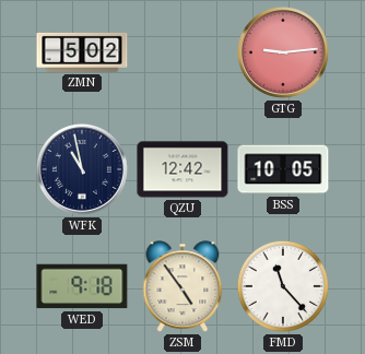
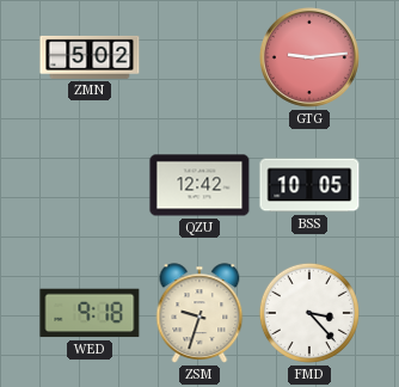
WFK: 10:58 -> none
ZSM: 4:54 -> 9:33
FMD: 11:23 -> 3:23
